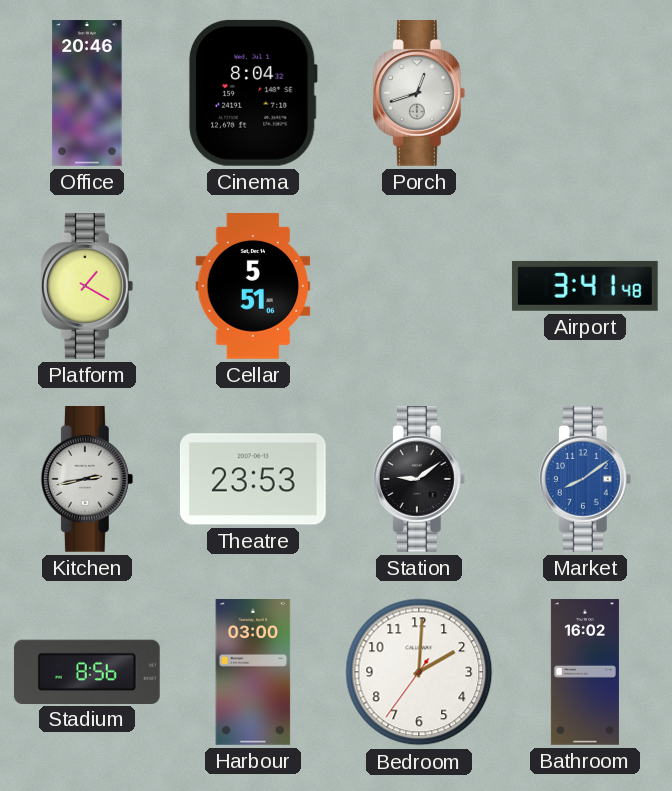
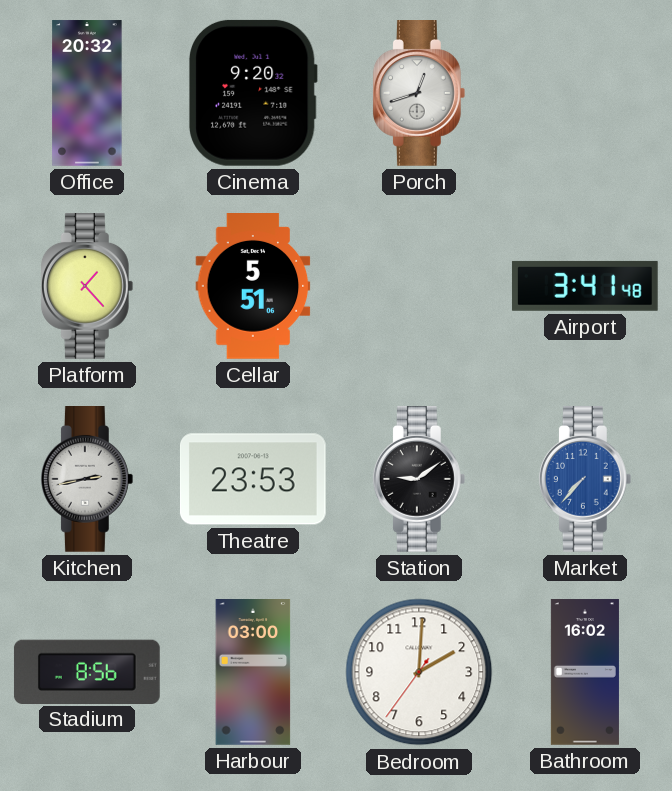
Office: 20:46 -> 20:32
Cinema: 8:04 -> 9:20
Platform: 1:20 -> 1:23
Market: 8:09 -> 7:37
